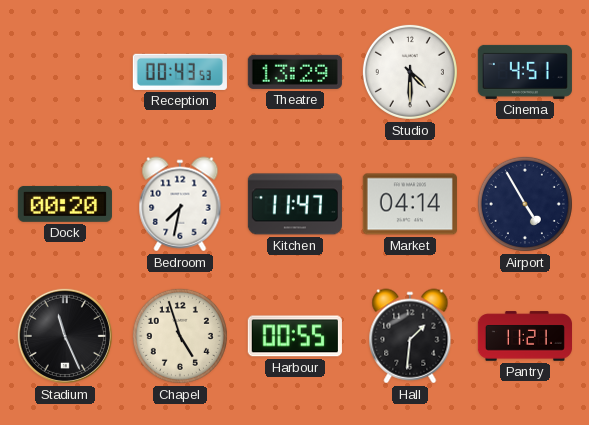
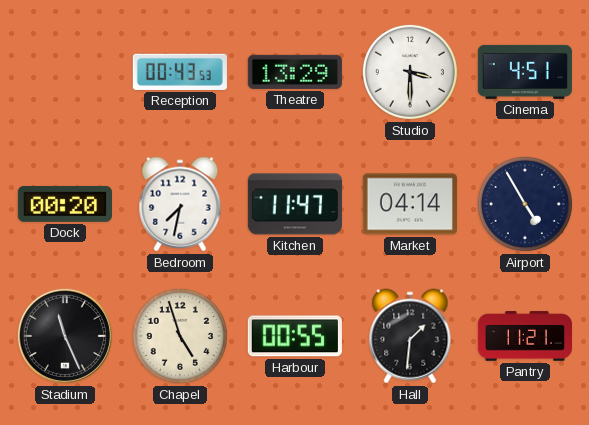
Studio: 4:30 -> 3:30
